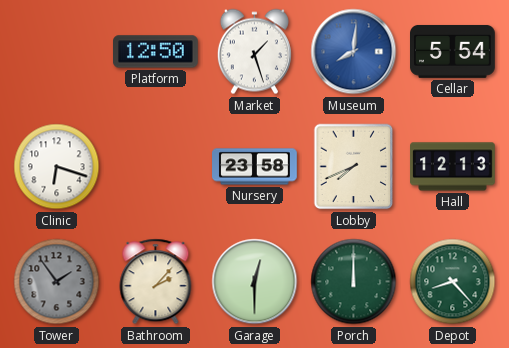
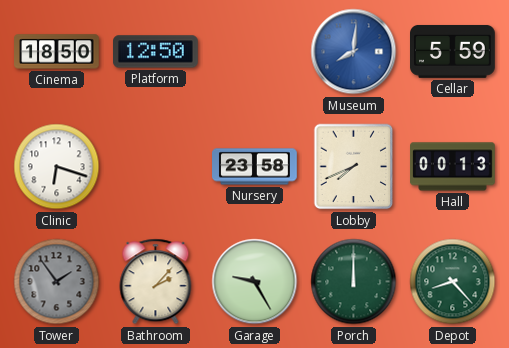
Cinema: none -> 18:50
Market: 1:27 -> none
Cellar: 5:54 -> 5:59
Hall: 12:13 -> 00:13
Garage: 12:30 -> 9:25
